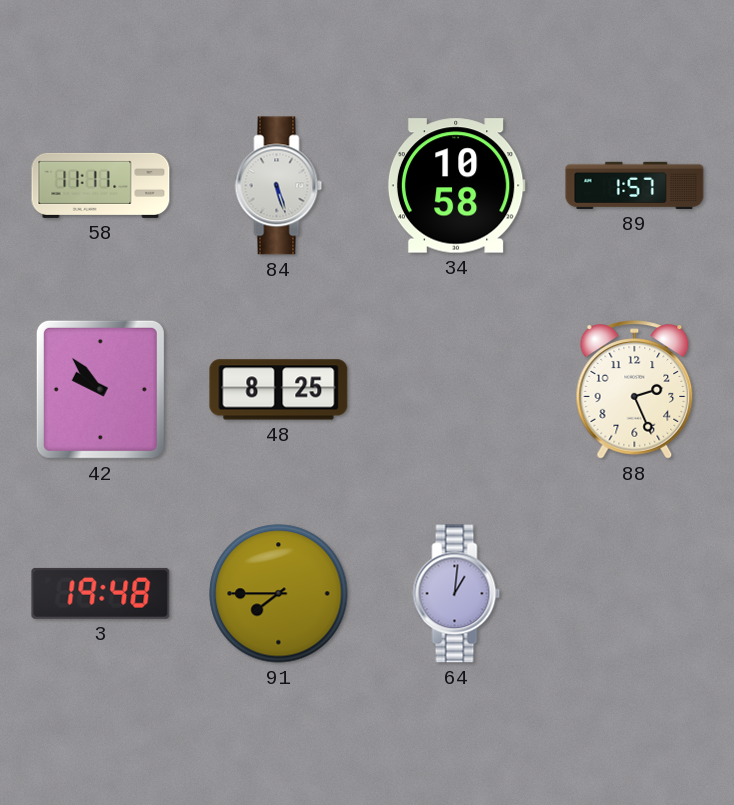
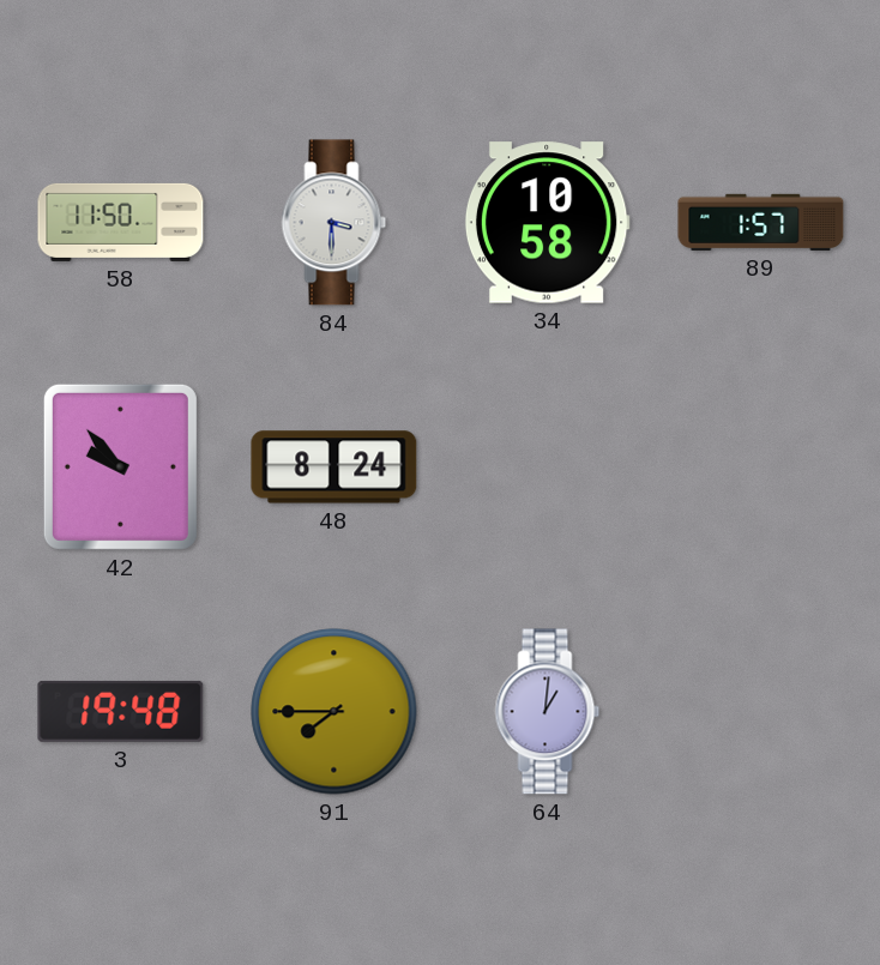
58: 11:11 -> 11:50
84: 5:27 -> 3:30
48: 8:25 -> 8:24
88: 2:26 -> none
